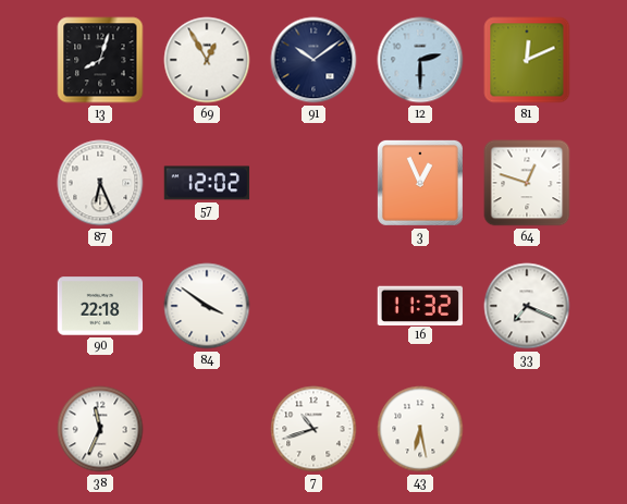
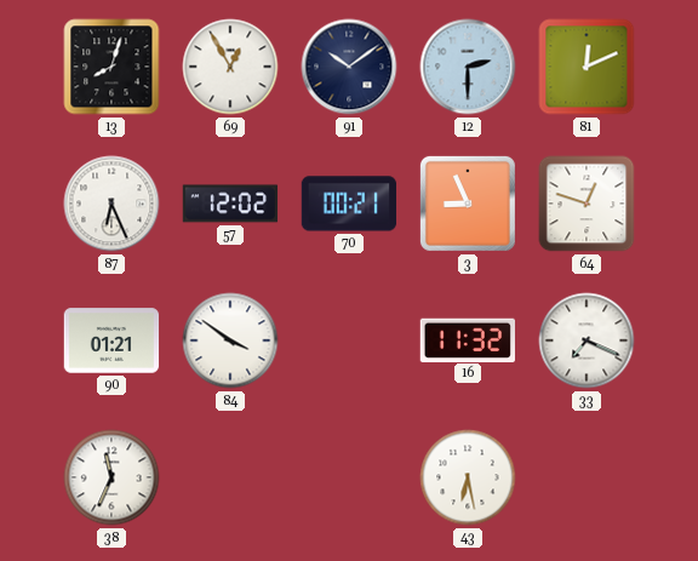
70: none -> 00:21
3: 12:56 -> 8:56
90: 22:18 -> 01:21
7: 10:42 -> none
